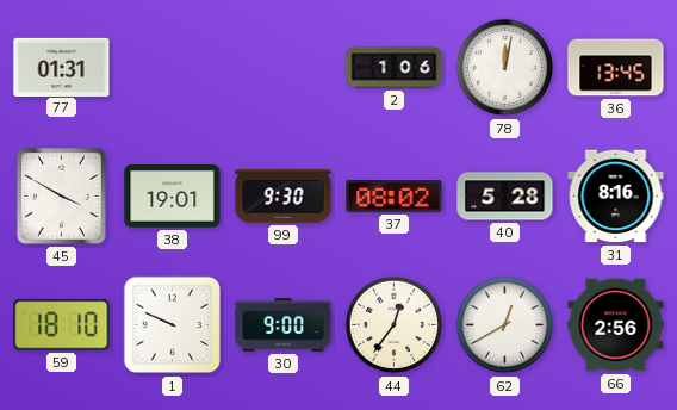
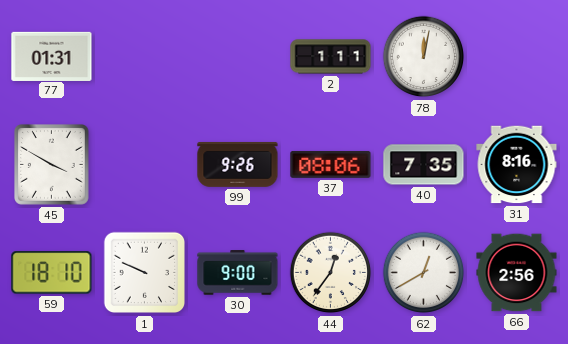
2: 1:06 -> 1:11
36: 13:45 -> none
38: 19:01 -> none
99: 9:30 -> 9:26
37: 08:02 -> 08:06
40: 5:28 -> 7:35
